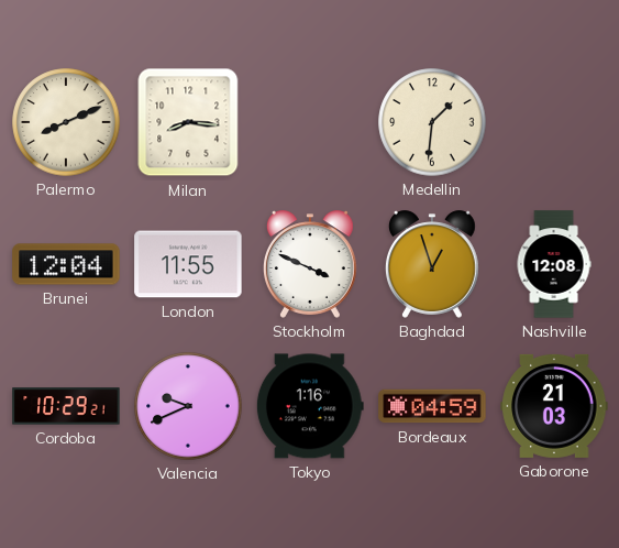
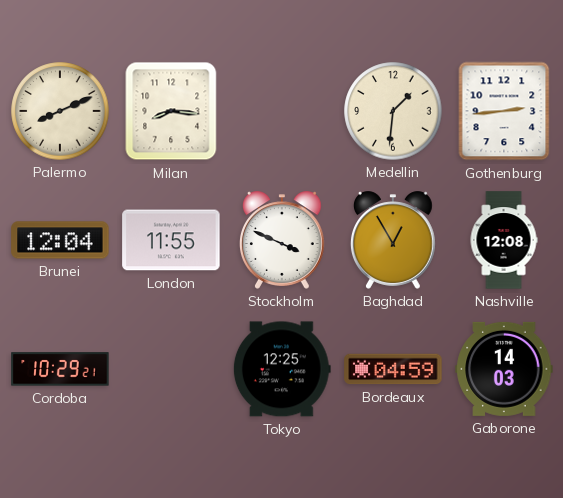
Gothenburg: none -> 2:44
Baghdad: 12:57 -> 12:55
Valencia: 9:41 -> none
Tokyo: 1:16 -> 12:25
Gaborone: 21:03 -> 14:03
